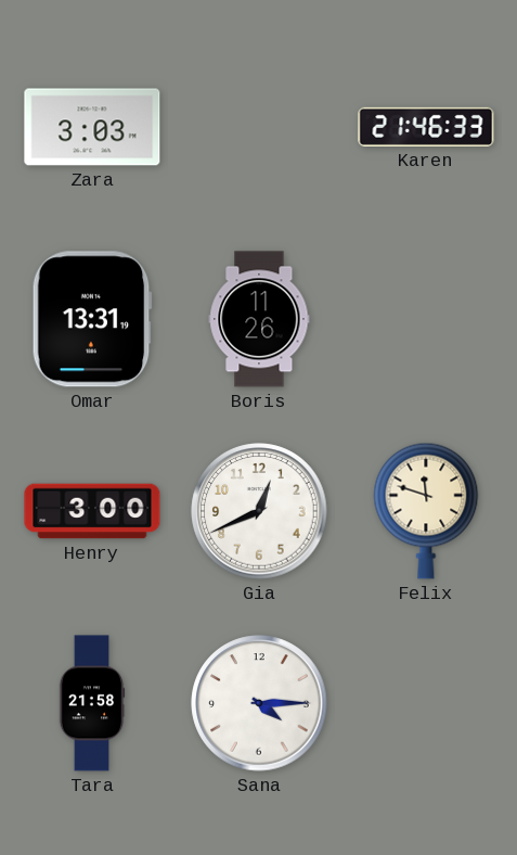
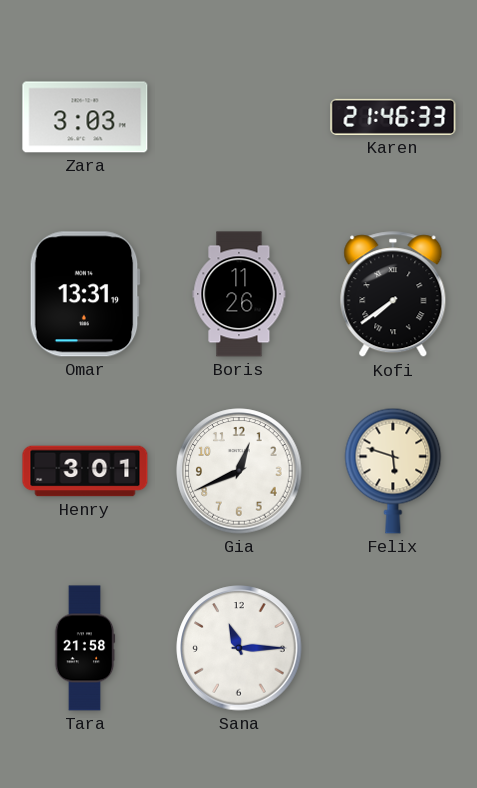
Kofi: none -> 7:39
Henry: 3:00 -> 3:01
Felix: 11:48 -> 5:48
Sana: 4:15 -> 11:15
